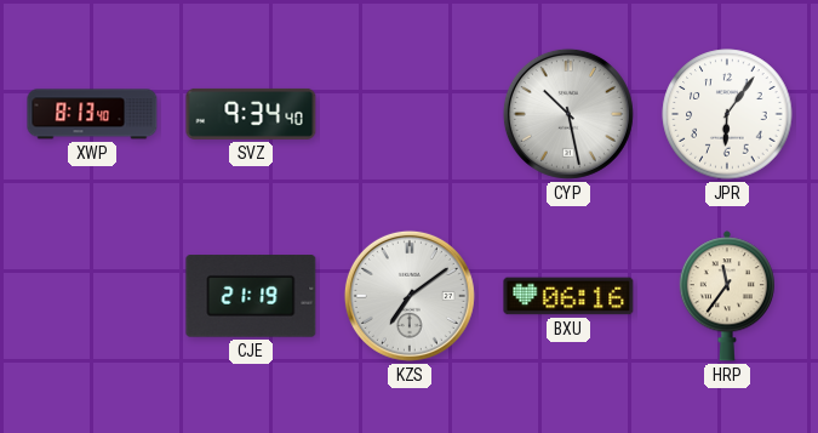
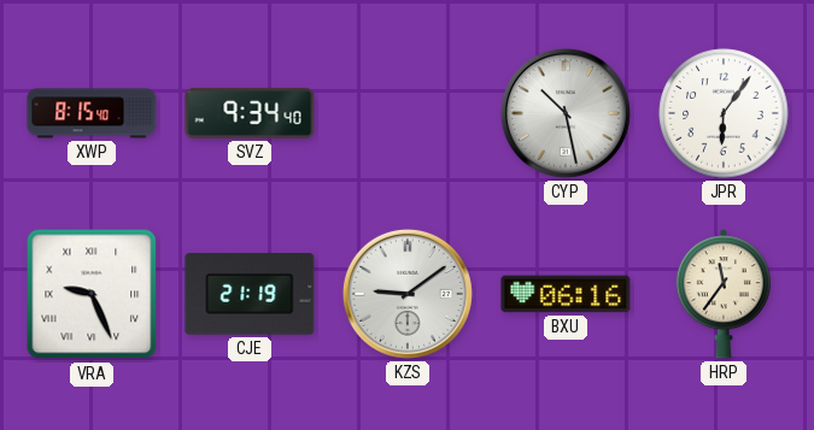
XWP: 8:13 -> 8:15
VRA: none -> 9:26
KZS: 7:09 -> 9:09
